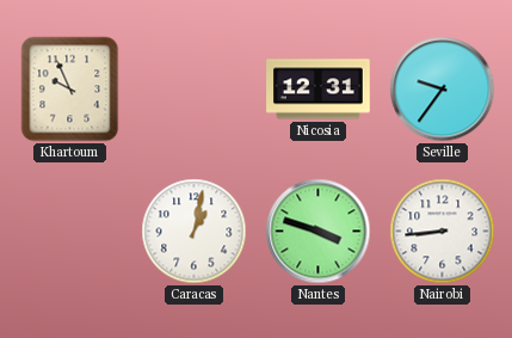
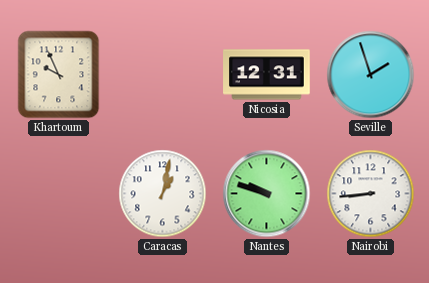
Seville: 9:36 -> 1:57
Nantes: 3:48 -> 9:48
